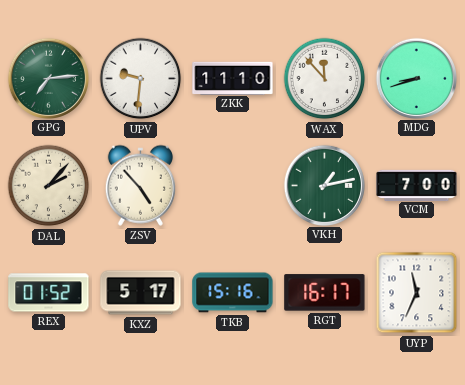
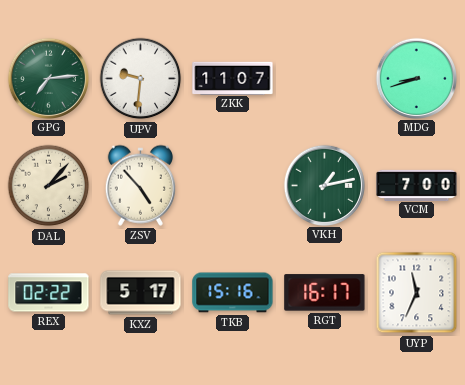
ZKK: 11:10 -> 11:07
WAX: 11:53 -> none
REX: 01:52 -> 02:22
